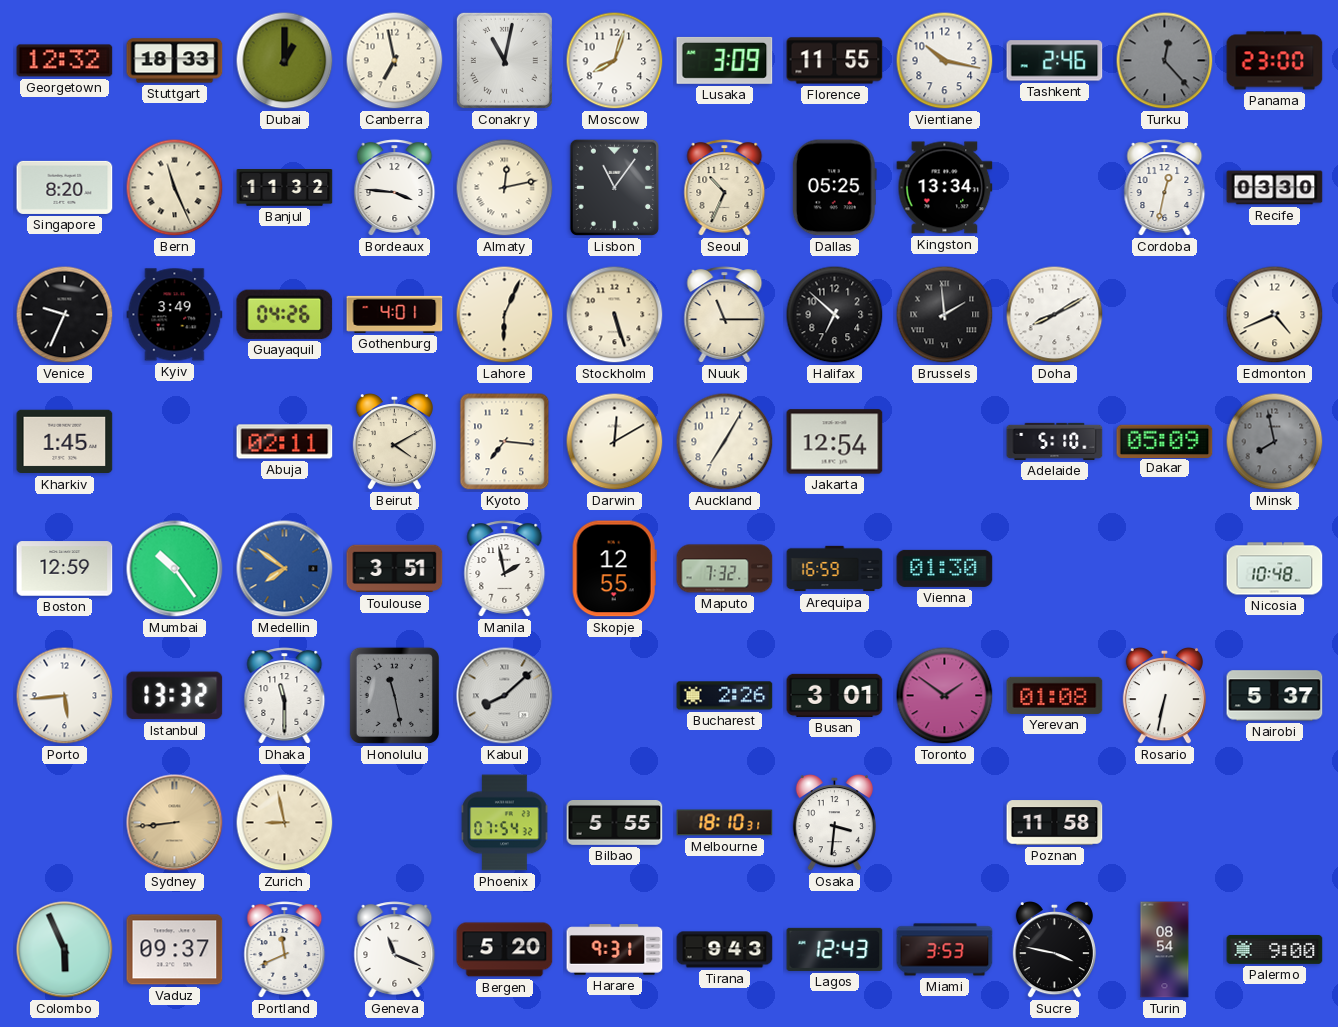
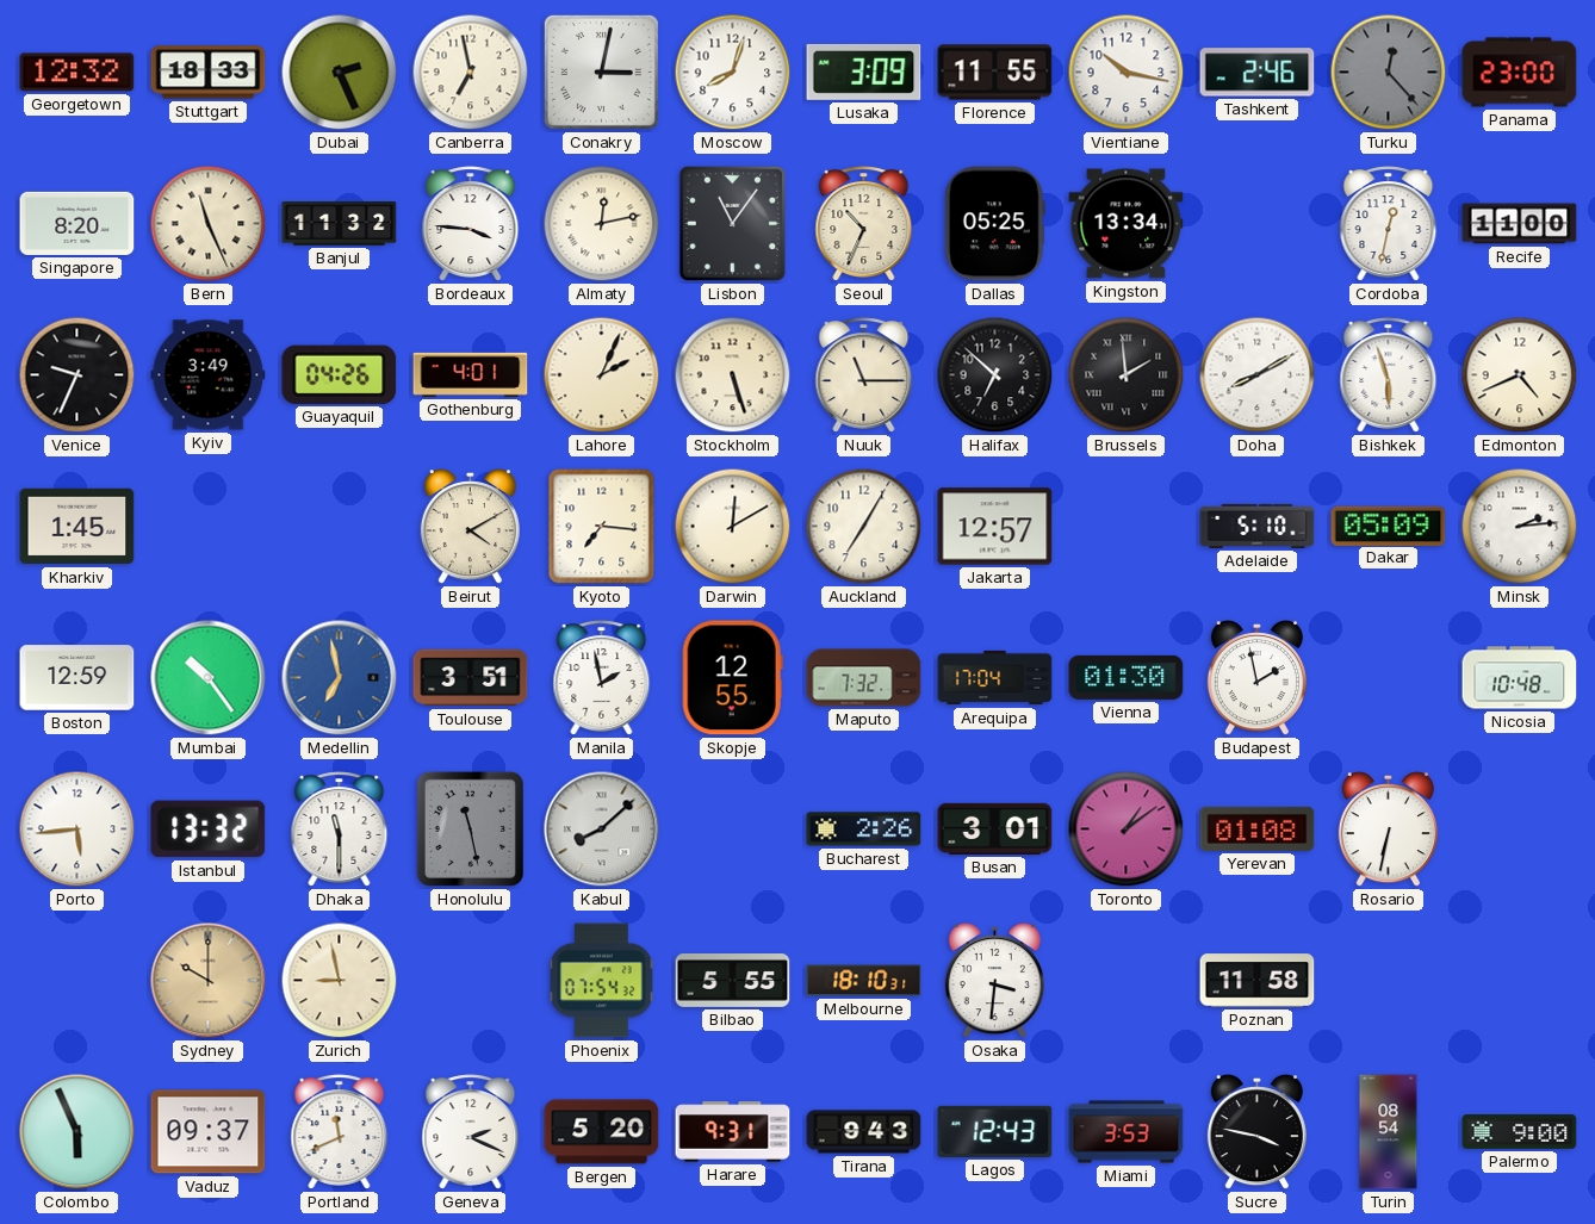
Dubai: 1:00 -> 2:26
Conakry: 11:02 -> 3:02
Recife: 03:30 -> 11:00
Lahore: 6:04 -> 2:04
Bishkek: none -> 5:57
Abuja: 02:11 -> none
Jakarta: 12:54 -> 12:57
Minsk: 7:58 -> 2:14
Minsk dial: grey -> white
Medellin: 7:51 -> 6:58
Arequipa: 16:59 -> 17:04
Budapest: none -> 1:58
Toronto: 1:51 -> 1:09
Nairobi: 5:37 -> none
Sydney: 8:44 -> 10:00
Geneva: 11:19 -> 2:19
